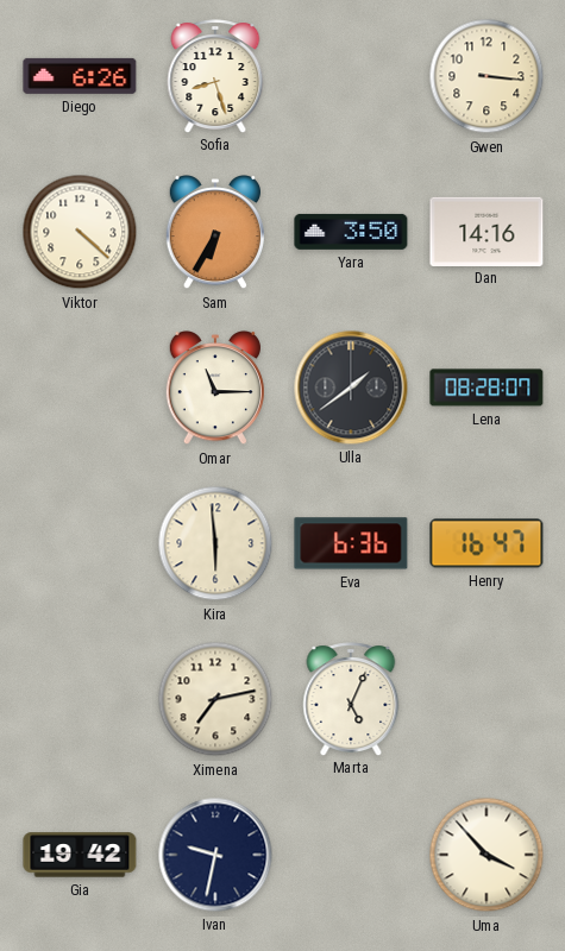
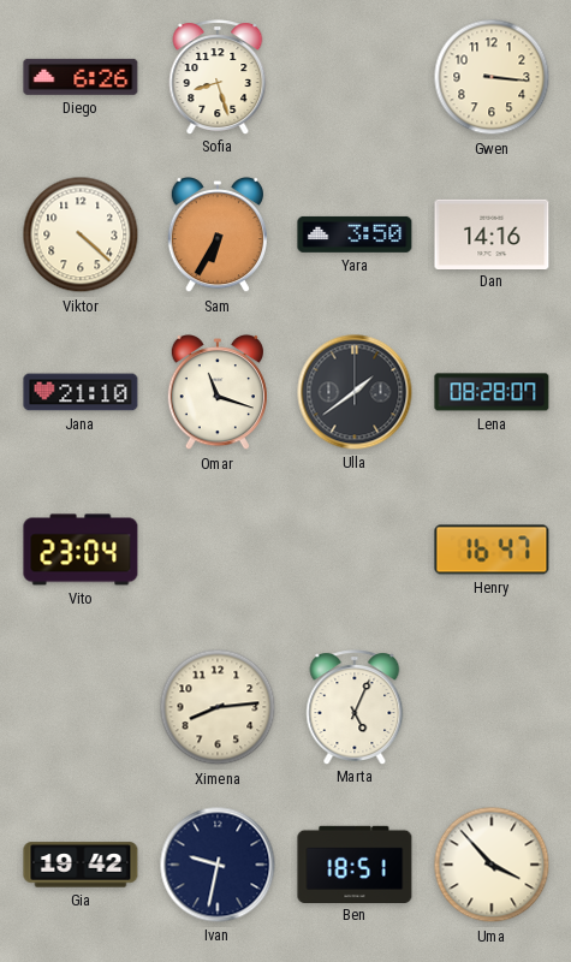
Jana: none -> 21:10
Omar: 11:15 -> 11:18
Vito: none -> 23:04
Kira: 5:59 -> none
Eva: 6:36 -> none
Ximena: 7:13 -> 8:14
Ben: none -> 18:51
